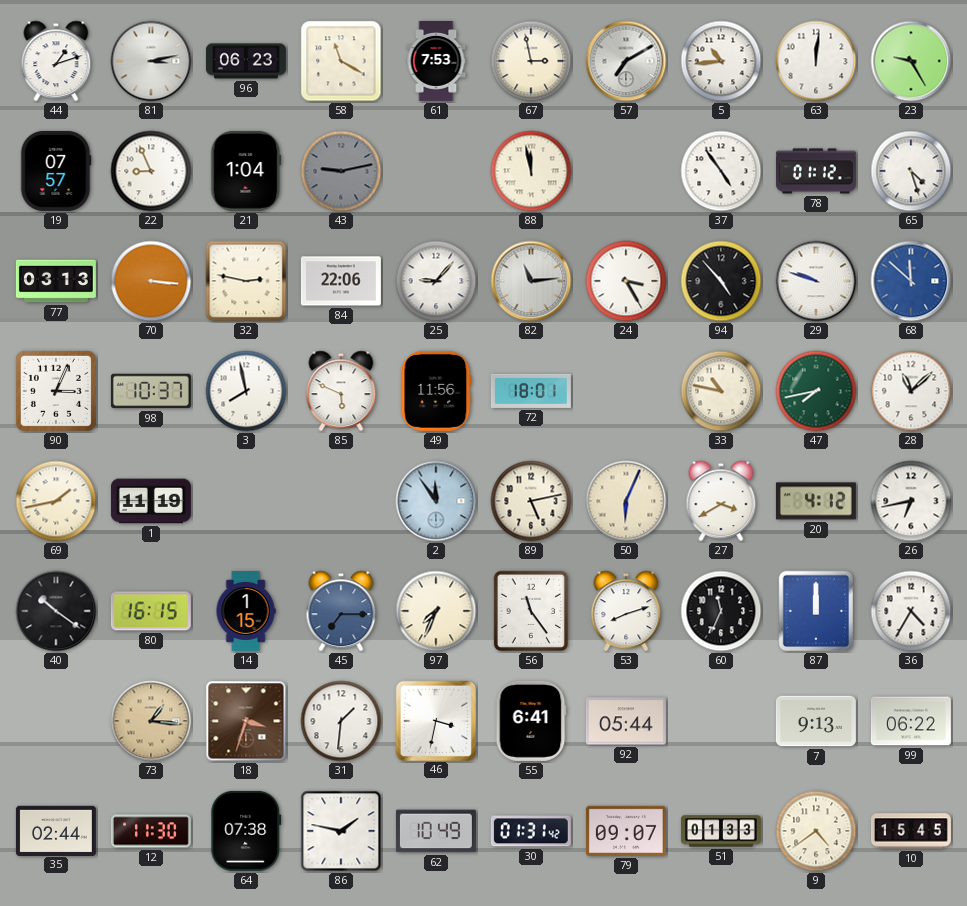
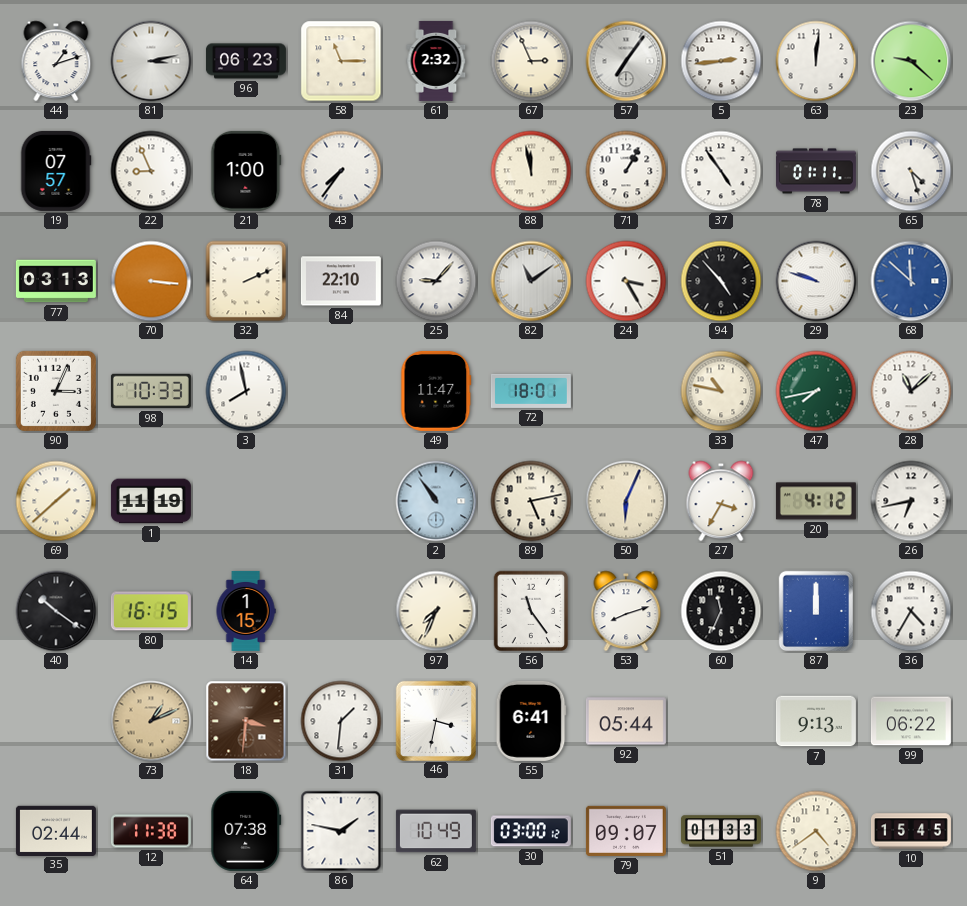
58: 11:20 -> 11:15
61: 7:53 -> 2:32
67: 2:58 -> 2:56
57: 7:10 -> 7:06
5: 10:44 -> 2:44
23: 9:25 -> 9:22
21: 1:04 -> 1:00
43: 9:13 -> 7:36
43 dial: grey -> white
71: none -> 1:05
78: 01:12 -> 01:11
32: 2:47 -> 2:11
84: 22:06 -> 22:10
82: 11:14 -> 11:09
98: 10:37 -> 10:33
85: 5:49 -> none
49: 11:56 -> 11:47
69: 1:43 -> 1:38
2: 11:54 -> 10:54
27: 3:40 -> 3:35
45: 7:15 -> none
73: 1:16 -> 1:11
18: 3:33 -> 3:31
12: 11:30 -> 11:38
30: 01:31 -> 03:00
